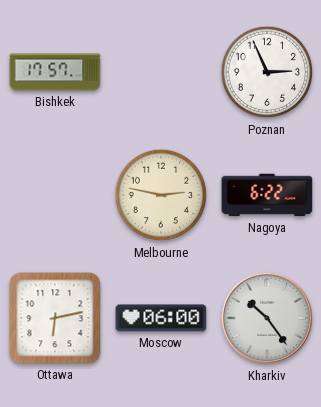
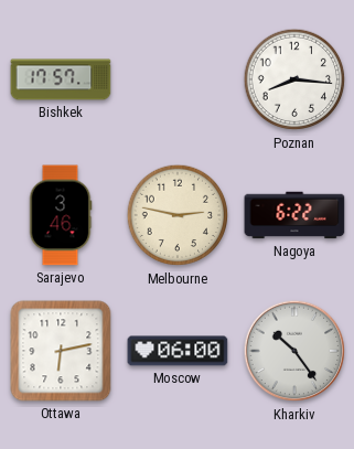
Poznan: 2:56 -> 8:16
Sarajevo: none -> 3:46
